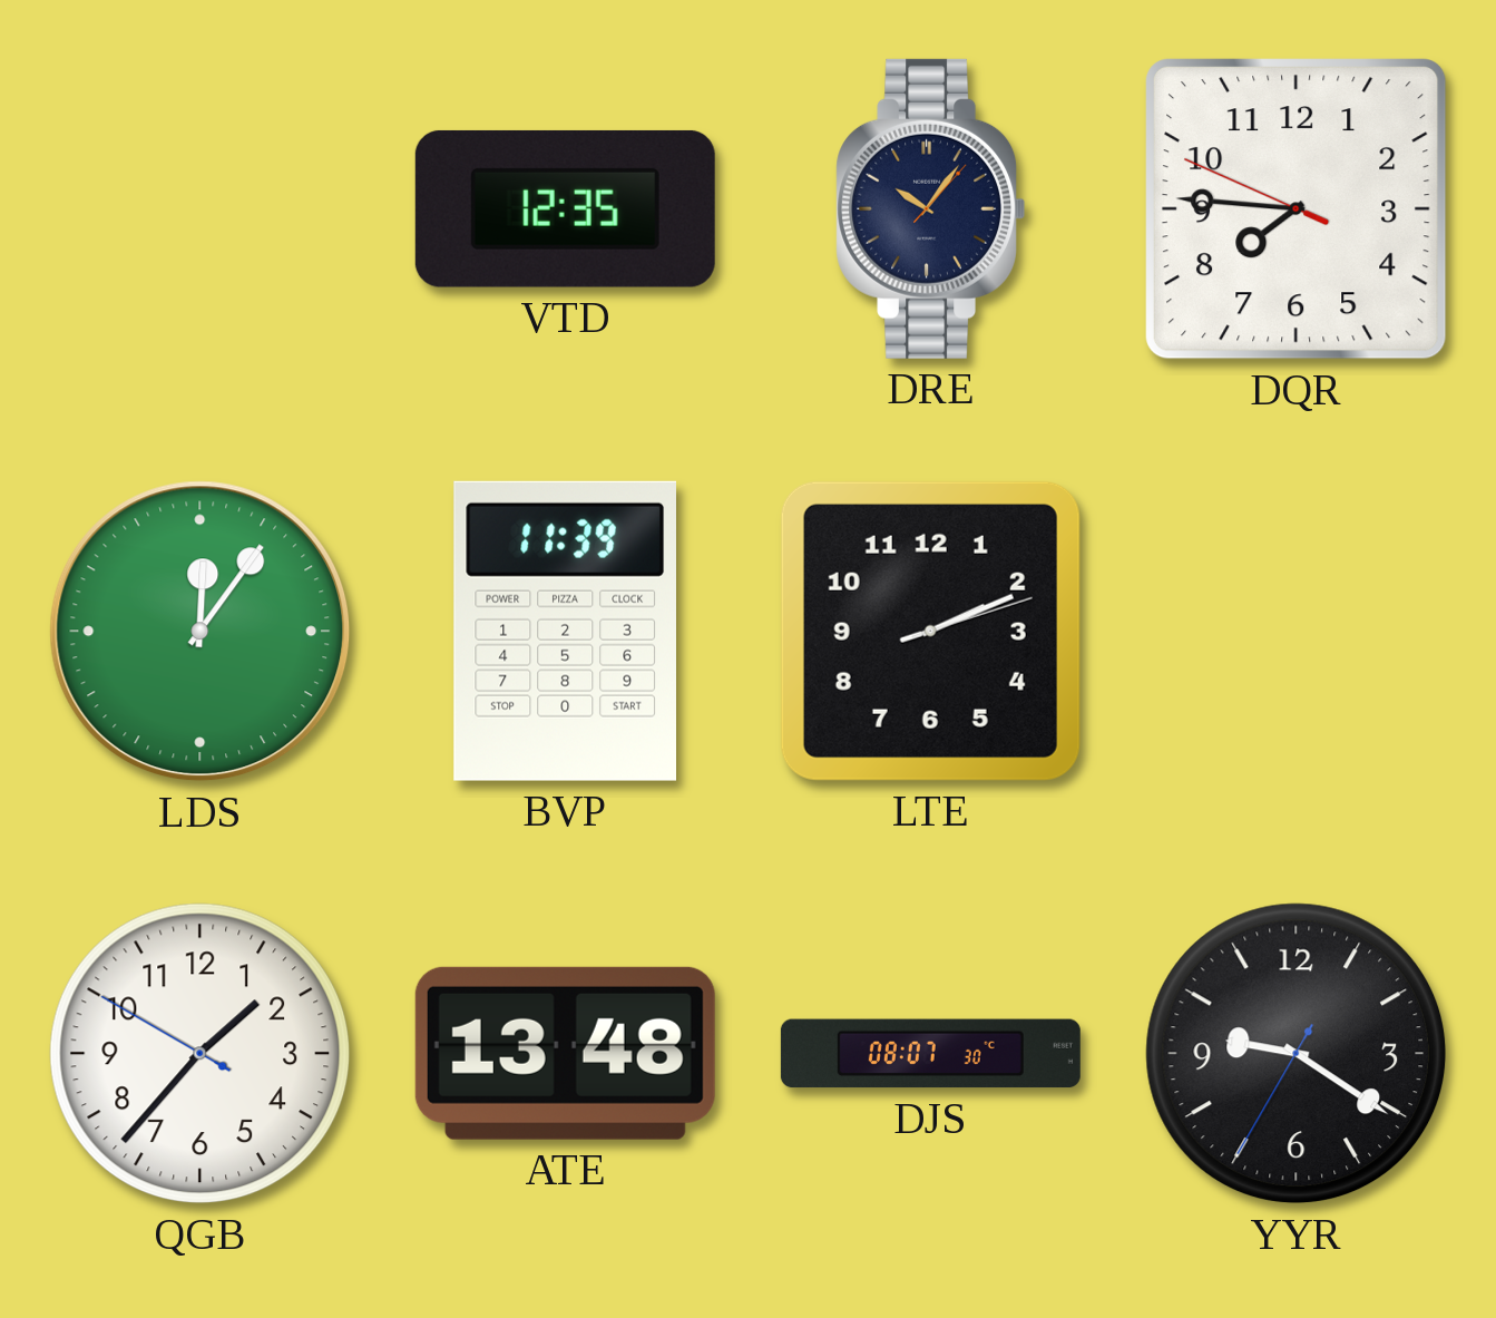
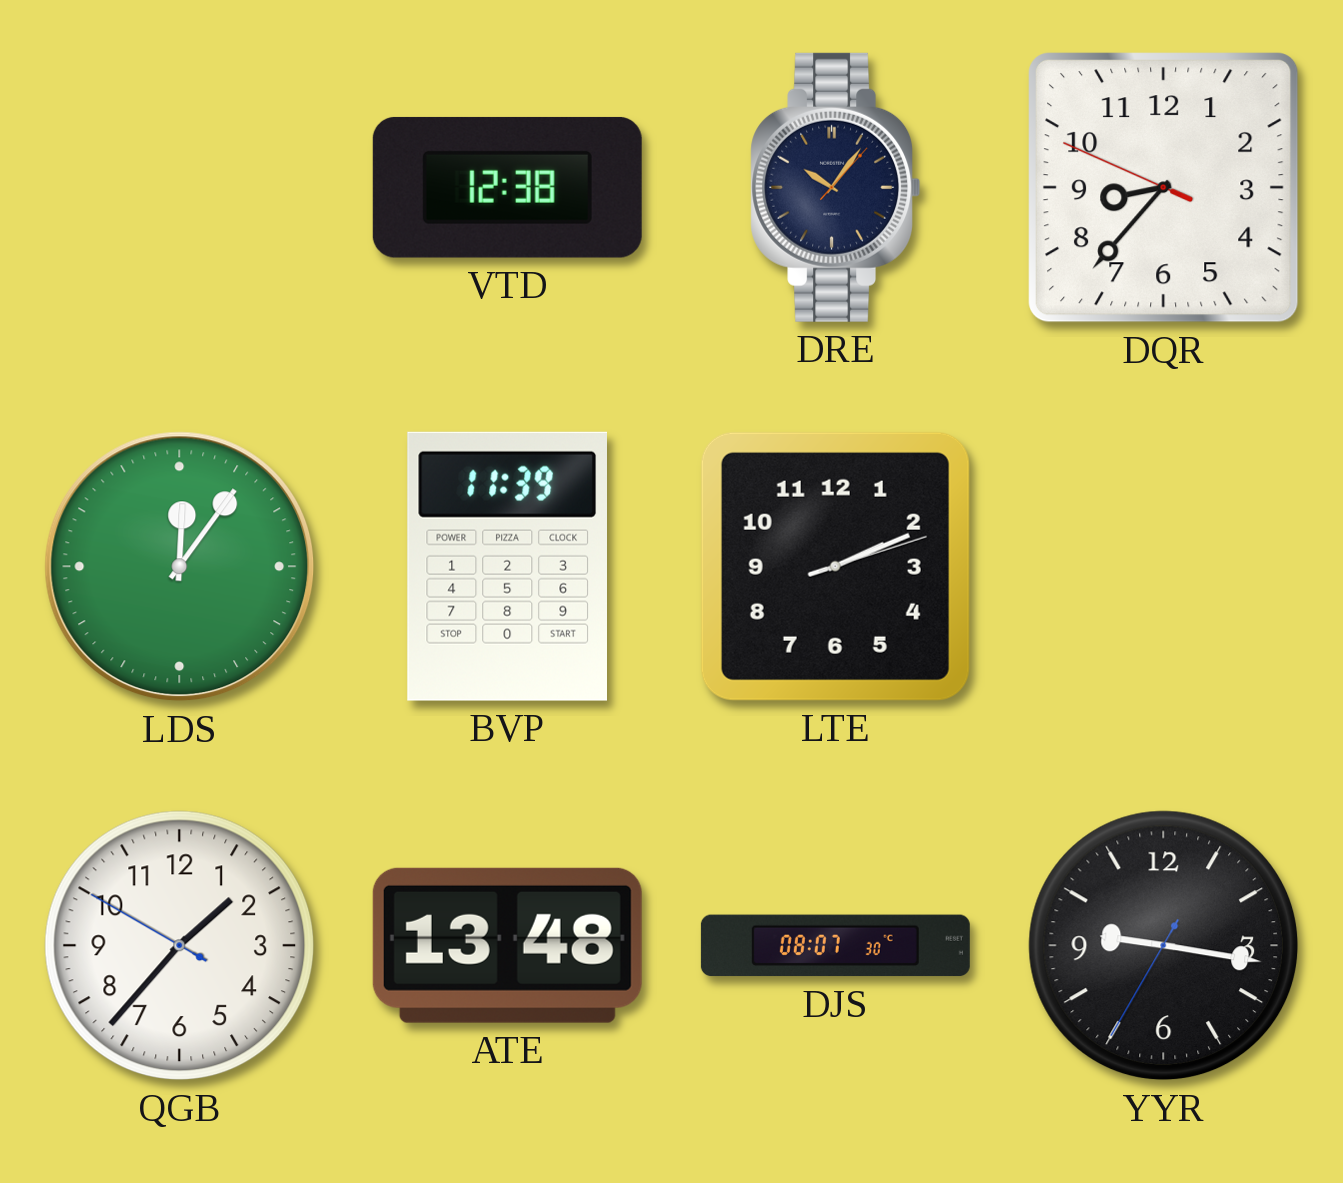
VTD: 12:35 -> 12:38
DQR: 7:45 -> 8:36
YYR: 9:20 -> 9:16
